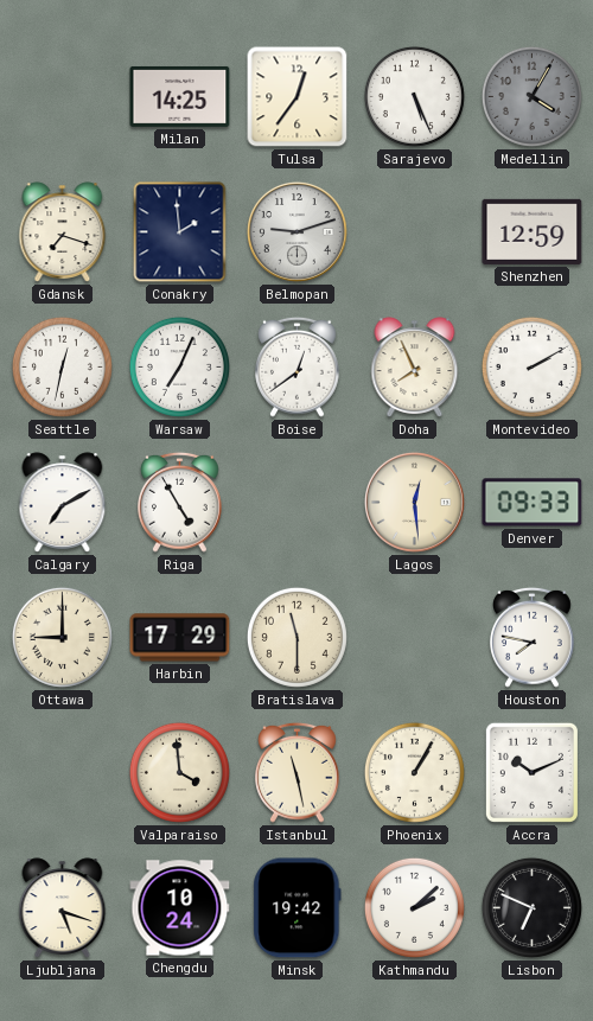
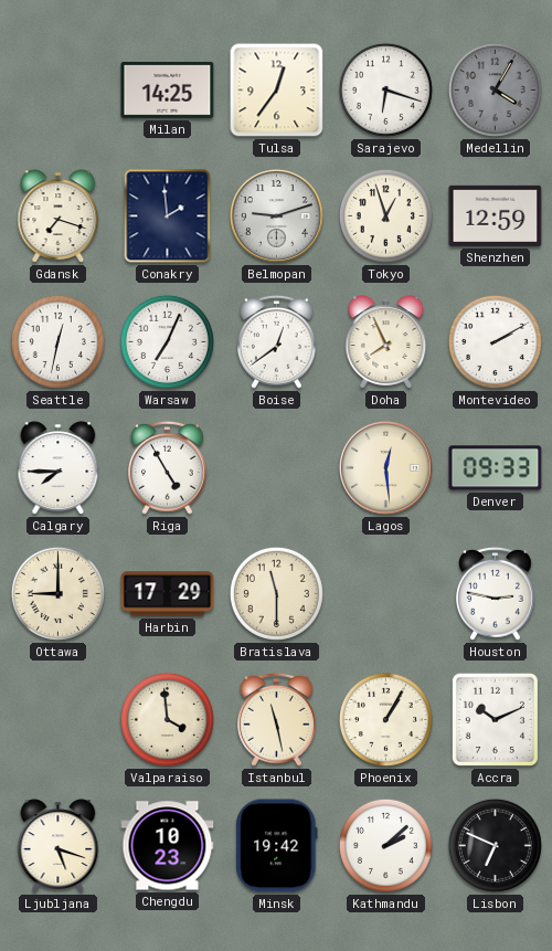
Sarajevo: 5:26 -> 6:18
Tokyo: none -> 12:57
Calgary: 7:10 -> 7:45
Houston: 7:47 -> 2:47
Chengdu: 10:24 -> 10:23
